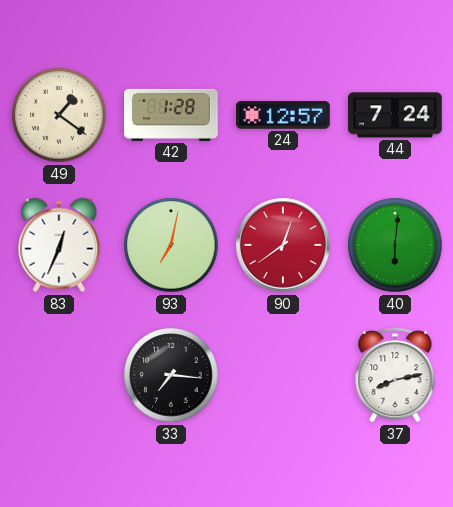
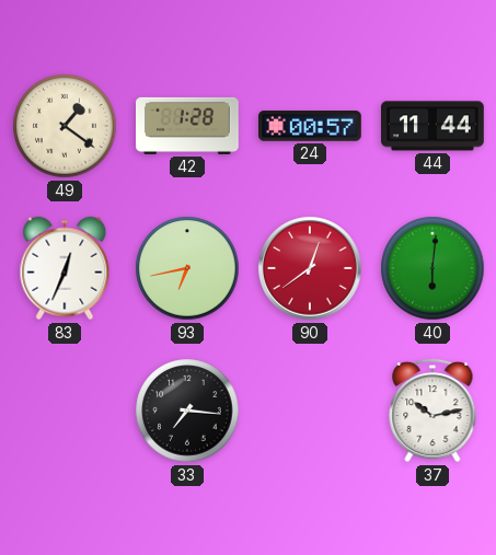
24: 12:57 -> 00:57
44: 7:24 -> 11:44
93: 7:02 -> 6:43
37: 8:13 -> 10:13
